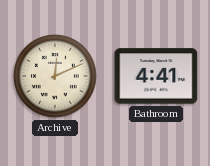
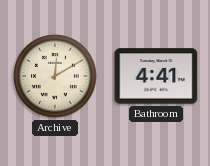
Archive: 12:11 -> 12:10
